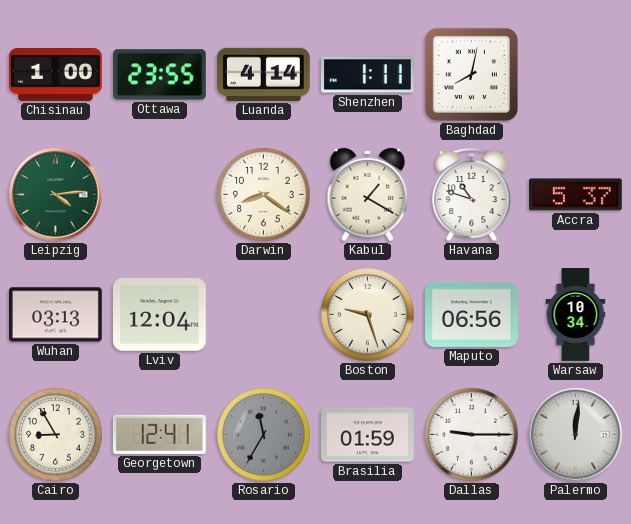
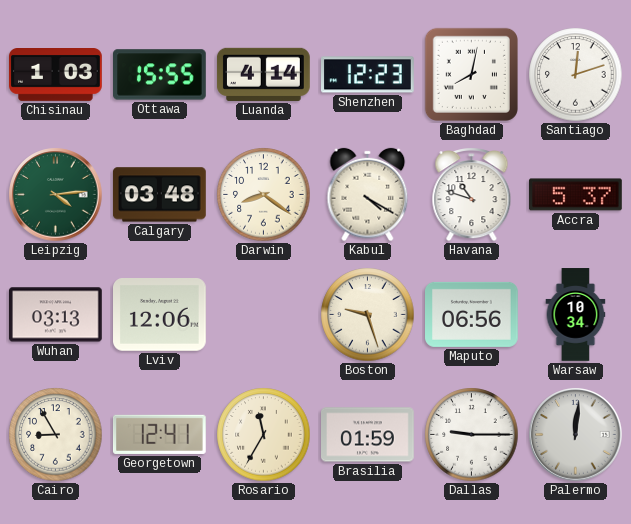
Chisinau: 1:00 -> 1:03
Ottawa: 23:55 -> 15:55
Shenzhen: 1:11 -> 12:23
Santiago: none -> 12:12
Calgary: none -> 03:48
Kabul: 1:20 -> 4:20
Lviv: 12:04 -> 12:06
Rosario dial: grey -> cream
